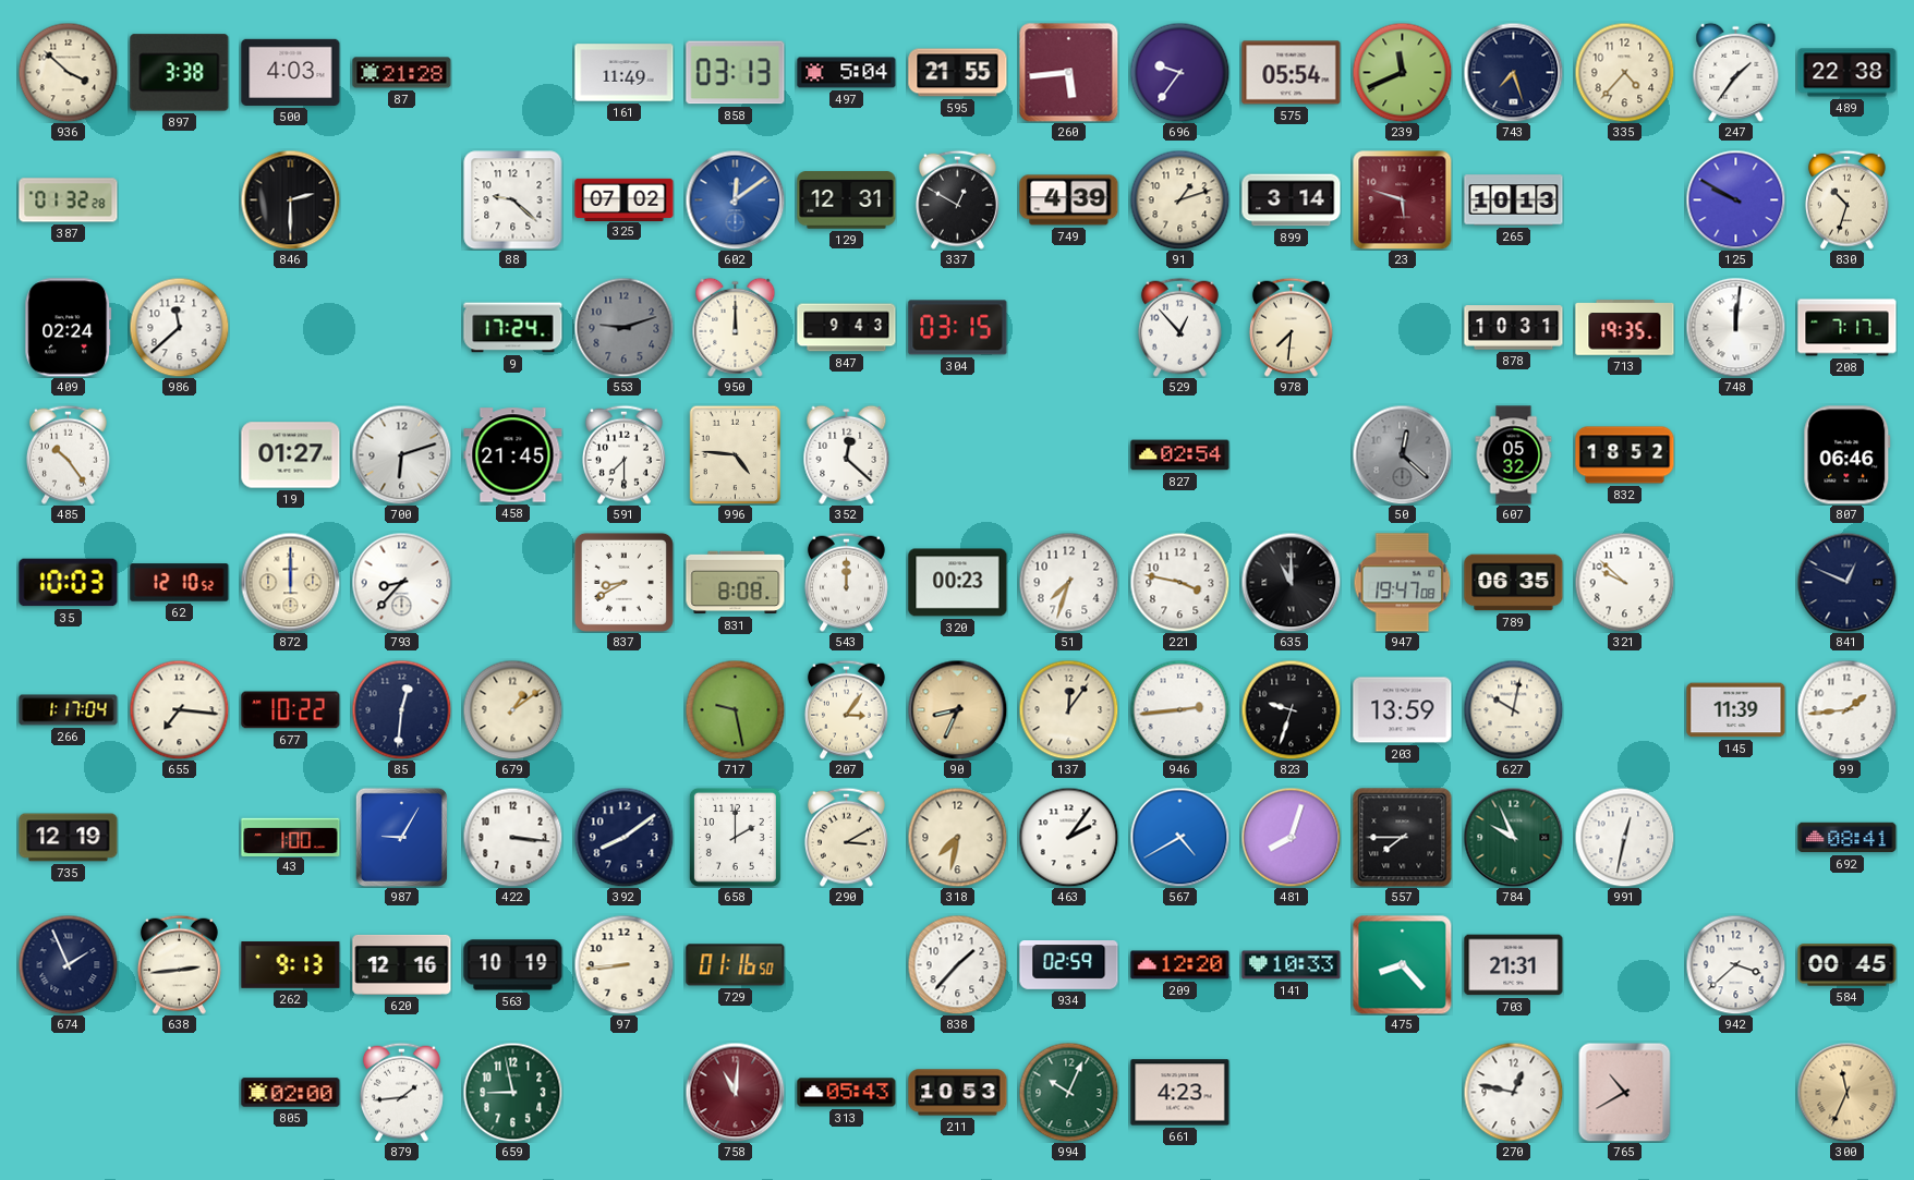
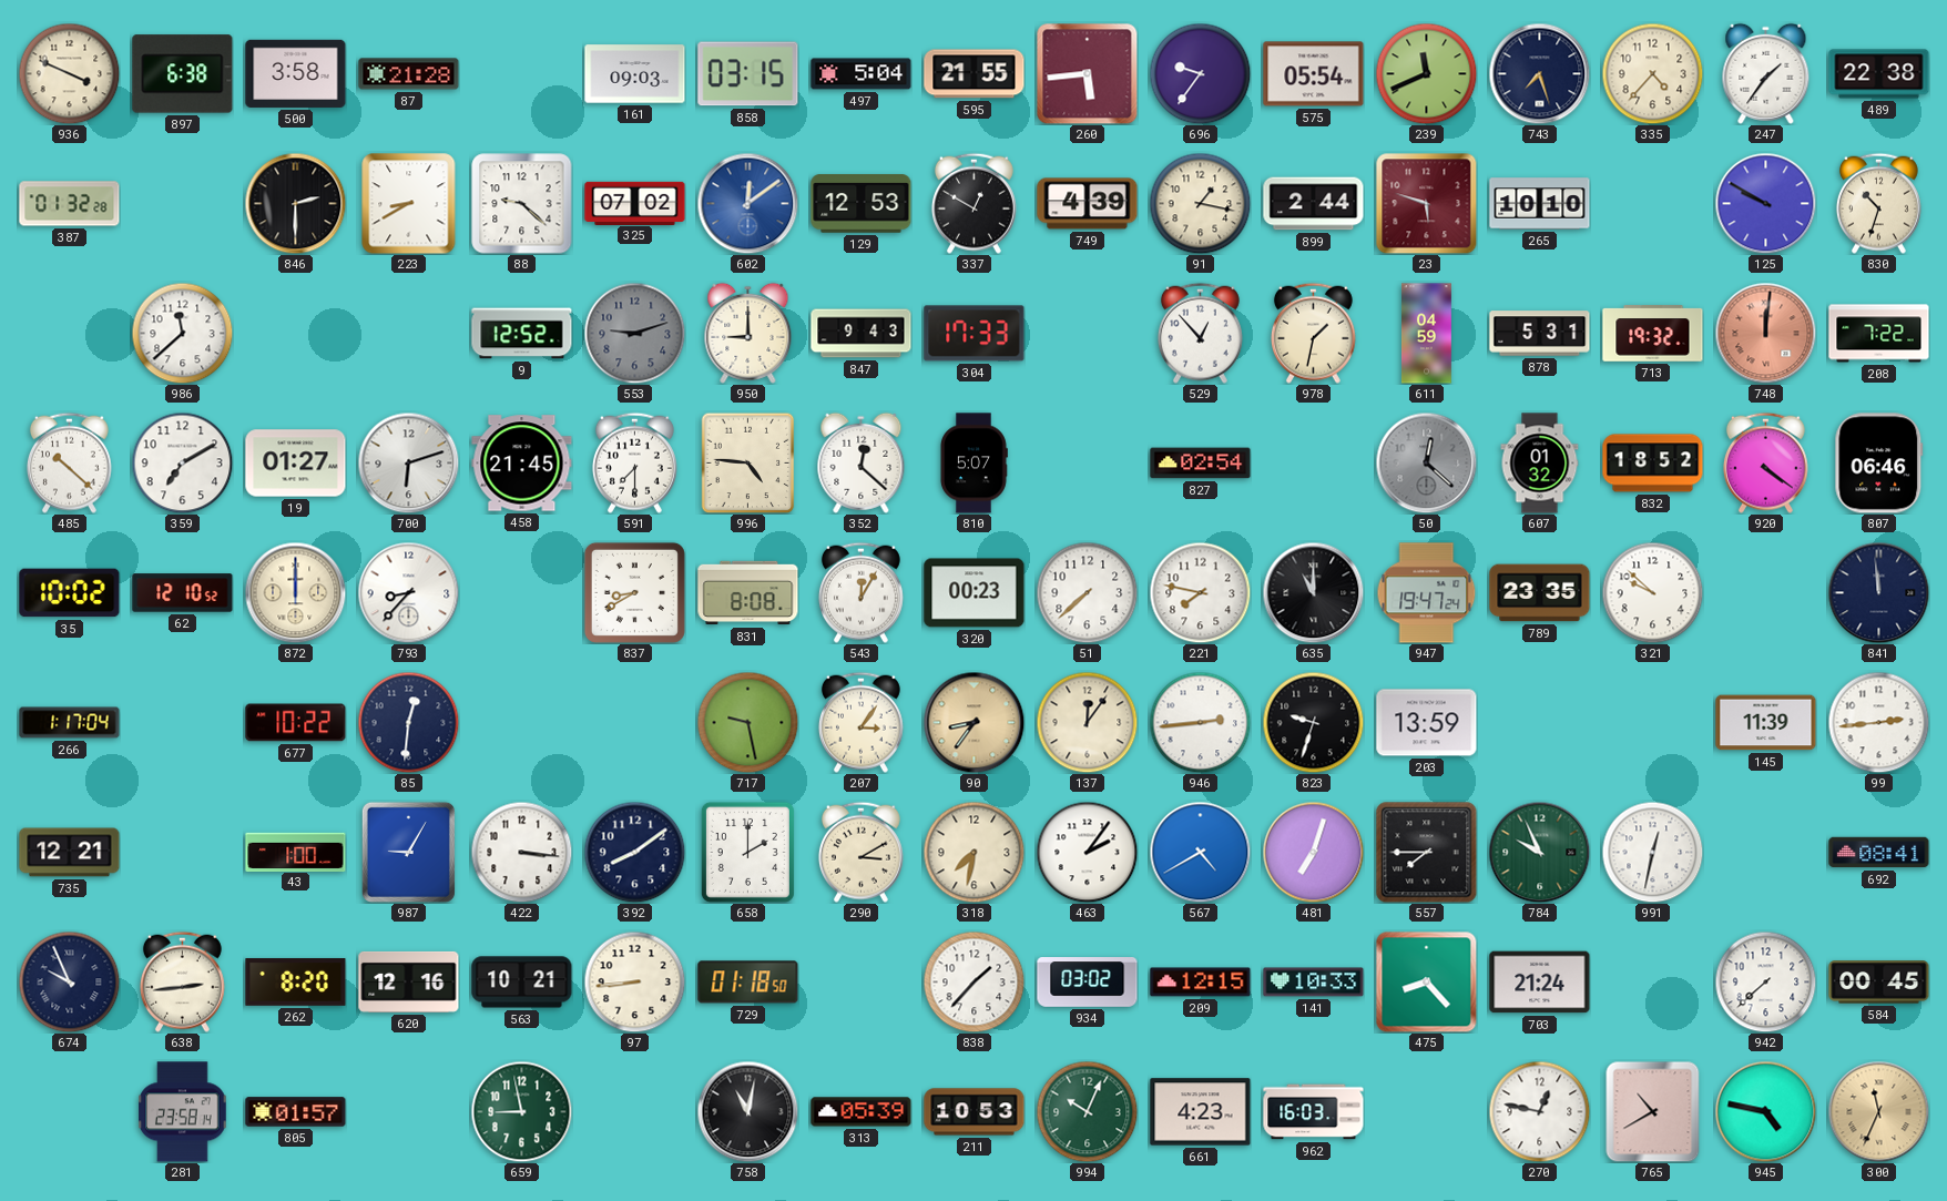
936: 3:52 -> 3:49
897: 3:38 -> 6:38
500: 4:03 -> 3:58
161: 11:49 -> 09:03
858: 03:13 -> 03:15
223: none -> 8:40
129: 12:31 -> 12:53
91: 1:12 -> 1:17
899: 3:14 -> 2:44
265: 10:13 -> 10:10
409: 02:24 -> none
9: 17:24 -> 12:52
950: 12:00 -> 9:00
304: 03:15 -> 17:33
978: 7:31 -> 1:32
611: none -> 04:59
878: 10:31 -> 5:31
713: 19:35 -> 19:32
748 dial: white -> salmon
208: 7:17 -> 7:22
485: 10:24 -> 10:22
359: none -> 7:10
810: none -> 5:07
607: 05:32 -> 01:32
920: none -> 4:21
35: 10:03 -> 10:02
543: 12:00 -> 12:05
51: 7:33 -> 7:38
221: 3:47 -> 7:47
947: 19:47:08 -> 19:47:24
789: 06:35 -> 23:35
841: 12:49 -> 11:59
655: 7:16 -> none
679: 1:09 -> none
90: 8:34 -> 8:36
627: 10:02 -> none
99: 1:44 -> 2:44
735: 12:19 -> 12:21
481: 8:03 -> 7:03
674: 1:56 -> 9:56
262: 9:13 -> 8:20
563: 10:19 -> 10:21
729: 01:16 -> 01:18
934: 02:59 -> 03:02
209: 12:20 -> 12:15
703: 21:31 -> 21:24
942: 3:38 -> 7:38
281: none -> 23:58
805: 02:00 -> 01:57
879: 1:44 -> none
758: 11:01 -> 11:02
758 dial: burgundy -> black
313: 05:43 -> 05:39
962: none -> 16:03
945: none -> 4:47
